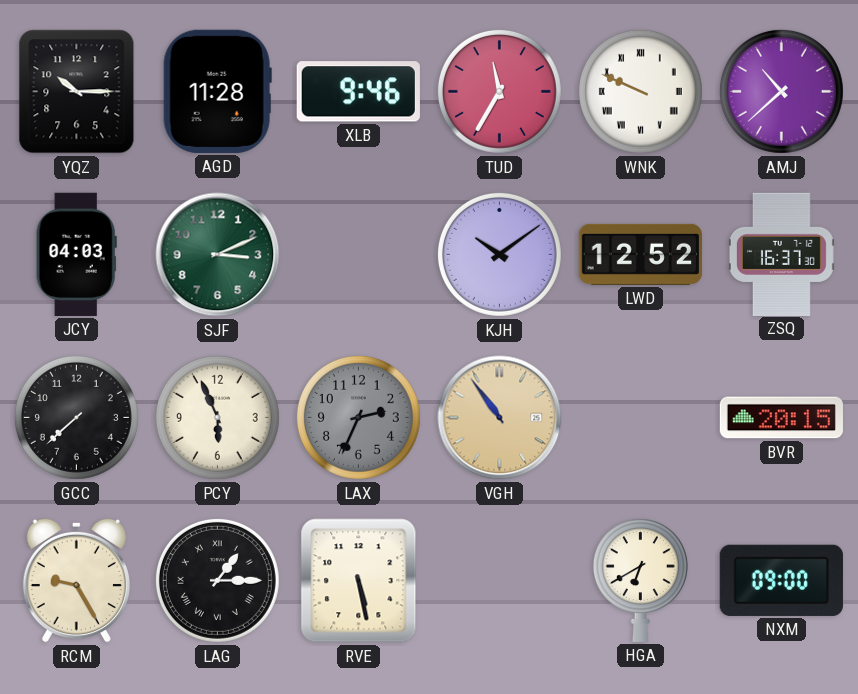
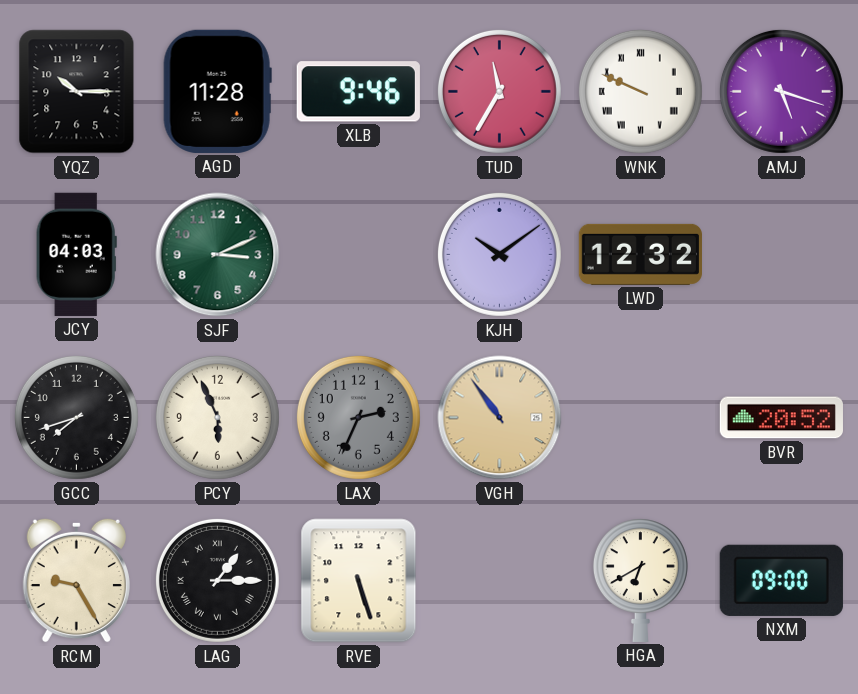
AMJ: 10:38 -> 5:18
LWD: 12:52 -> 12:32
ZSQ: 16:37 -> none
GCC: 7:38 -> 7:42
BVR: 20:15 -> 20:52
RVE: 5:28 -> 5:27
